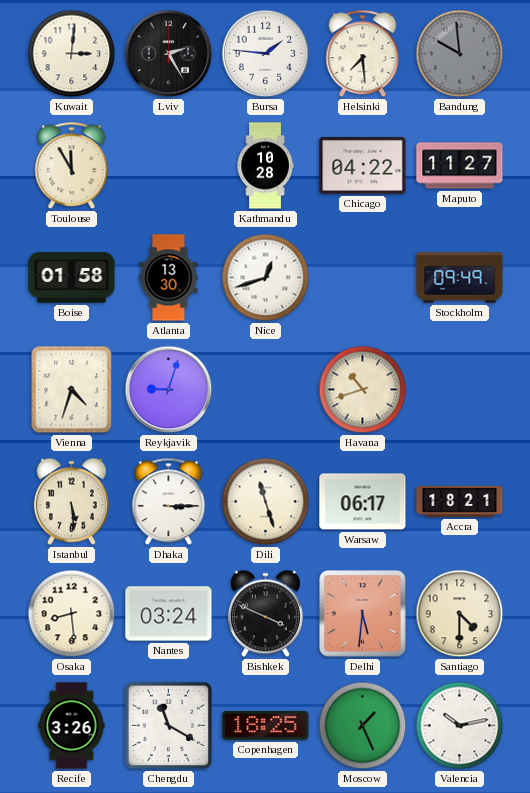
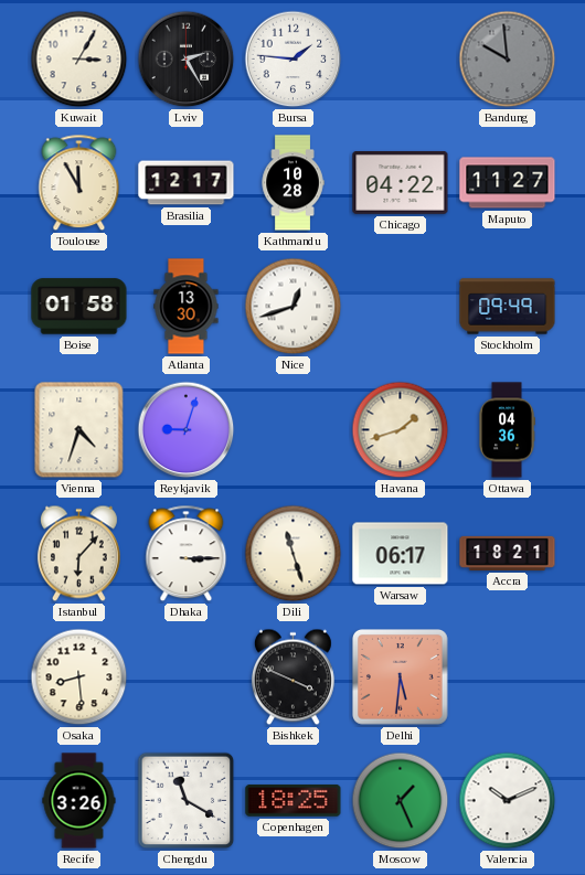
Kuwait: 3:01 -> 3:05
Helsinki: 7:29 -> none
Brasilia: none -> 12:17
Havana: 10:42 -> 1:42
Ottawa: none -> 04:36
Istanbul: 5:29 -> 6:07
Nantes: 03:24 -> none
Santiago: 4:30 -> none
Valencia: 10:13 -> 10:11
